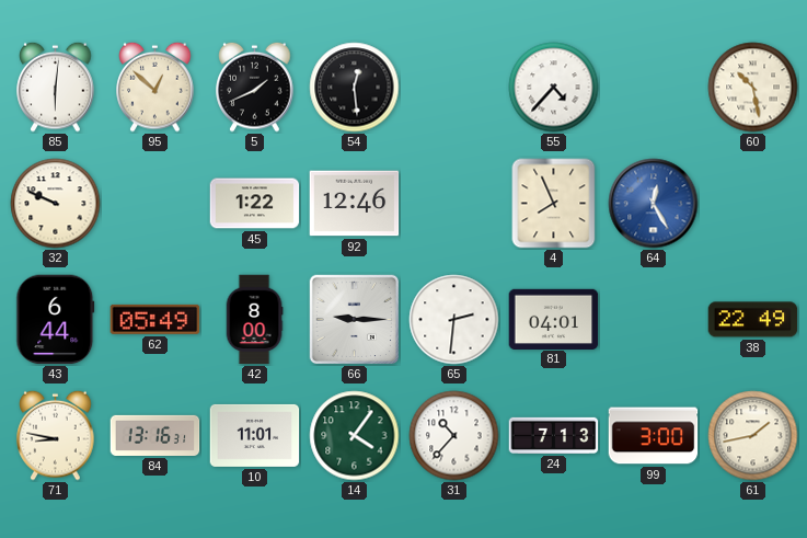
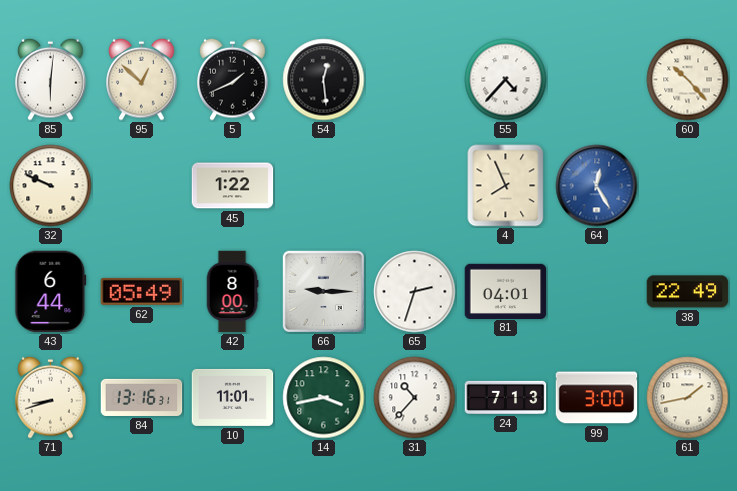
60: 10:28 -> 10:23
92: 12:46 -> none
65: 2:31 -> 2:33
71: 8:47 -> 8:42
14: 4:06 -> 3:43
